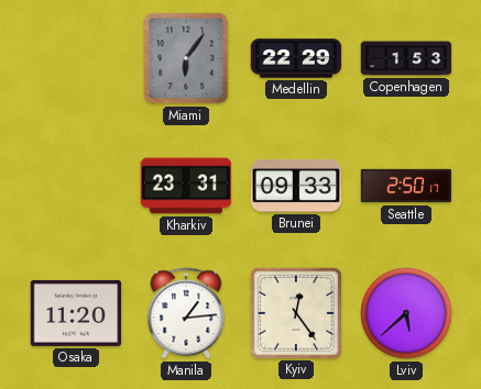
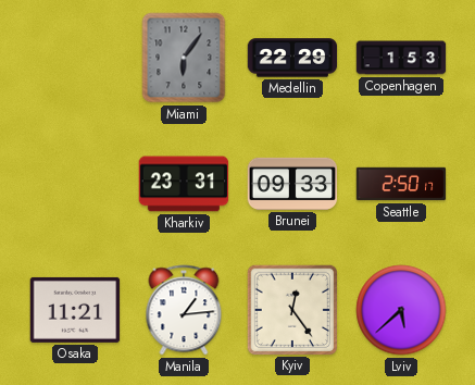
Osaka: 11:20 -> 11:21
